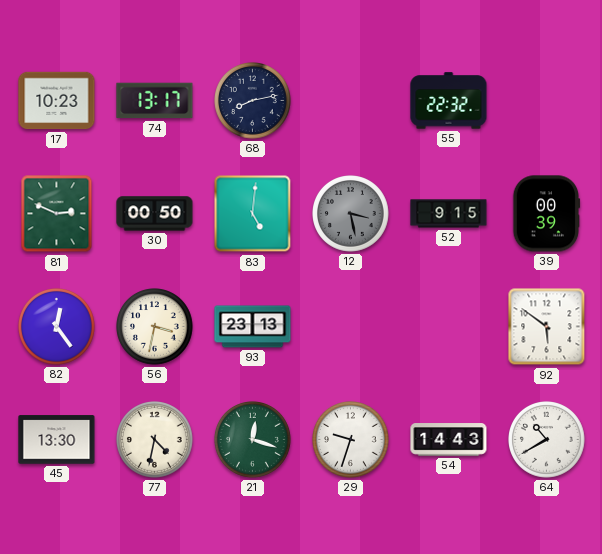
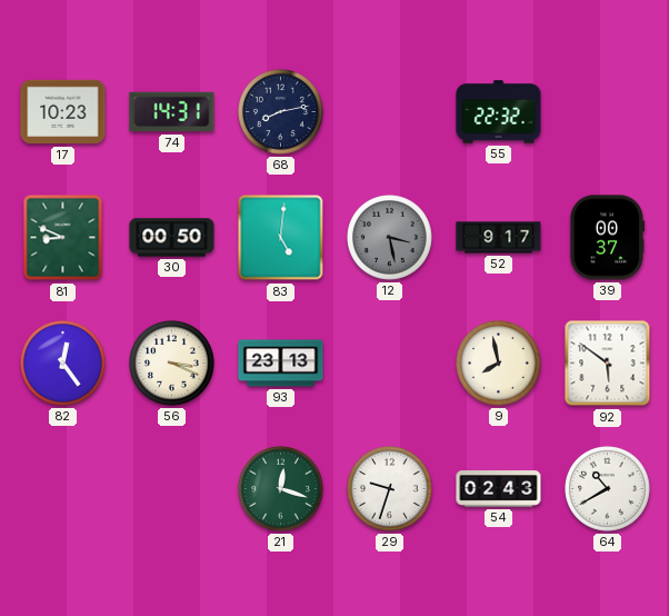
74: 13:17 -> 14:31
81: 2:49 -> 8:49
52: 9:15 -> 9:17
39: 00:39 -> 00:37
56: 3:32 -> 3:19
9: none -> 7:58
45: 13:30 -> none
77: 4:32 -> none
54: 14:43 -> 02:43
